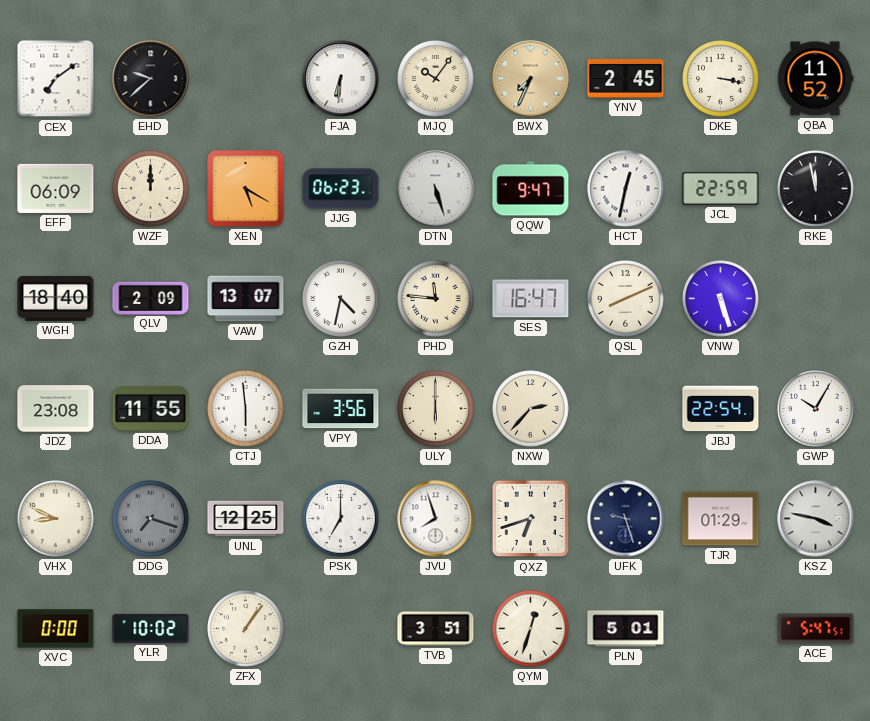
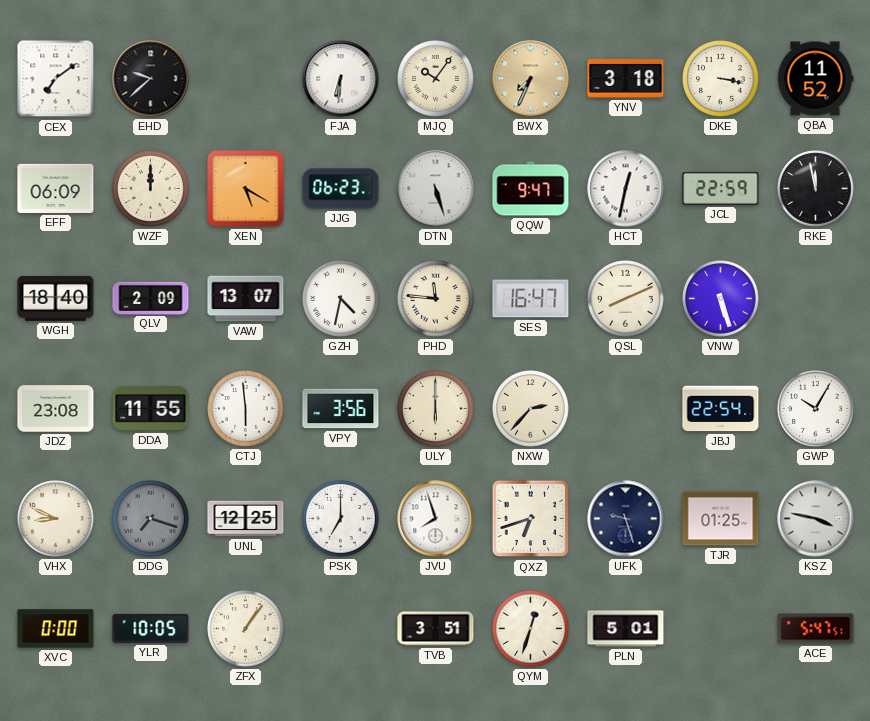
YNV: 2:45 -> 3:18
TJR: 01:29 -> 01:25
YLR: 10:02 -> 10:05
